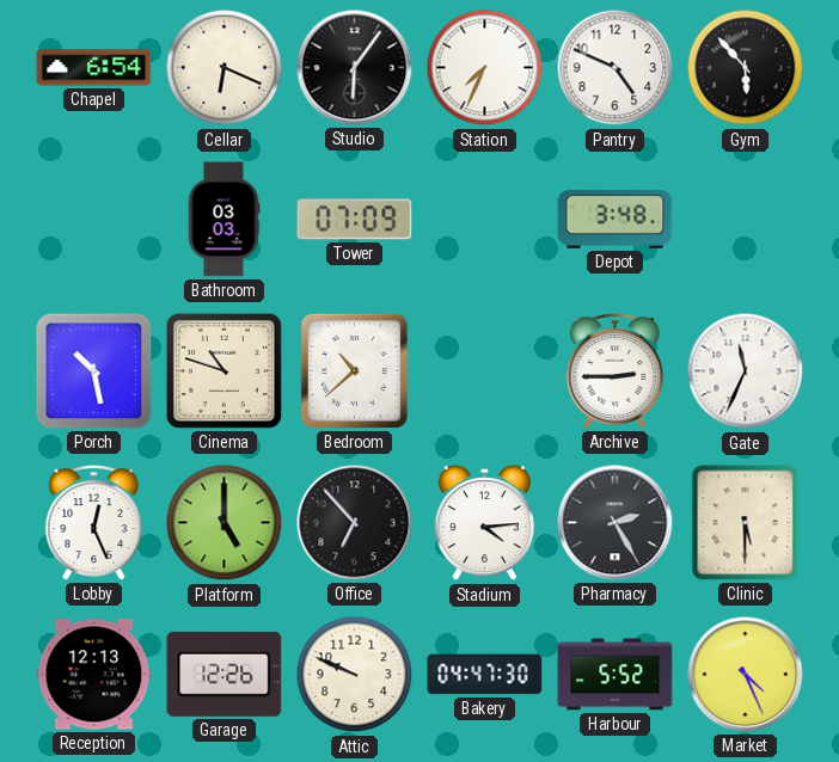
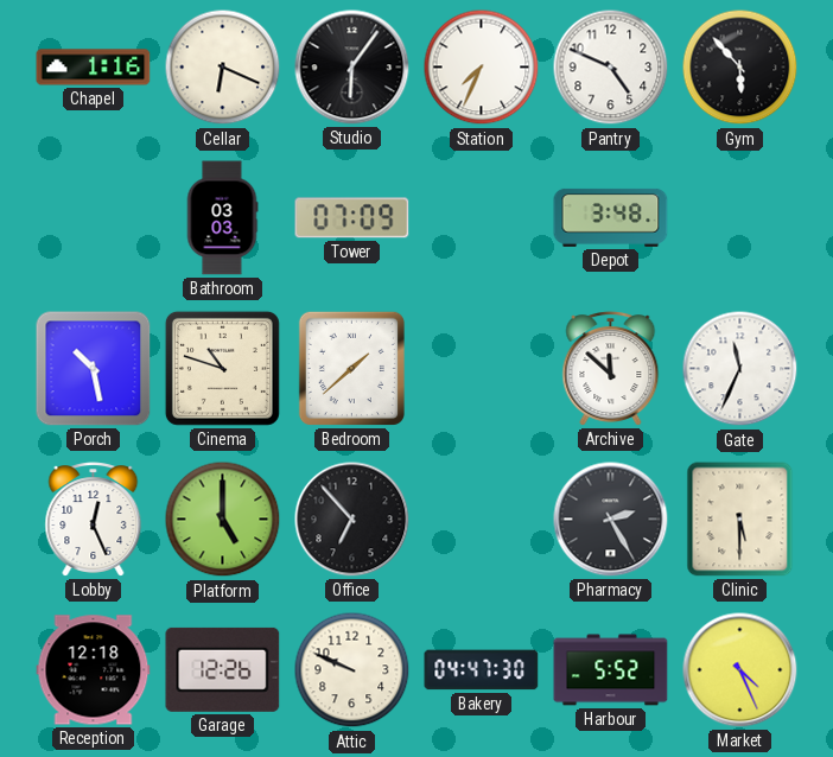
Chapel: 6:54 -> 1:16
Bedroom: 10:38 -> 1:38
Archive: 2:45 -> 11:52
Stadium: 4:14 -> none
Reception: 12:13 -> 12:18
